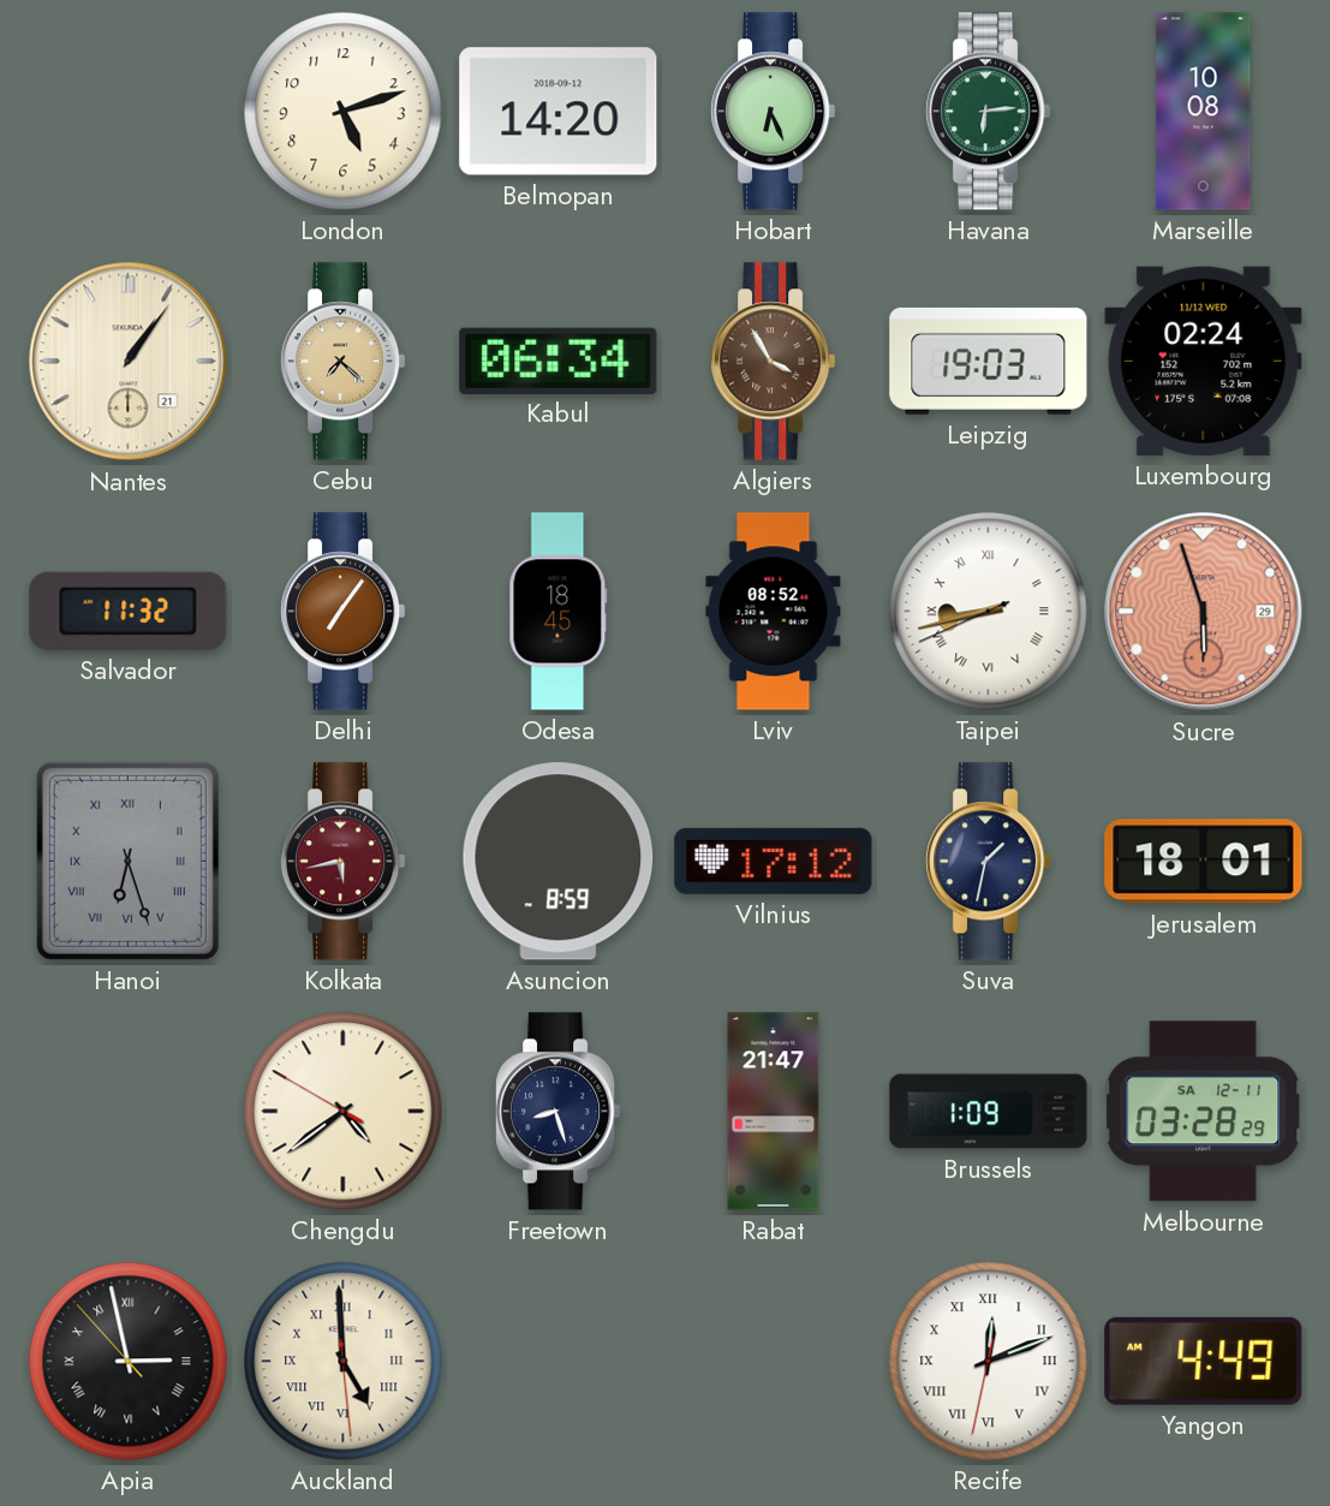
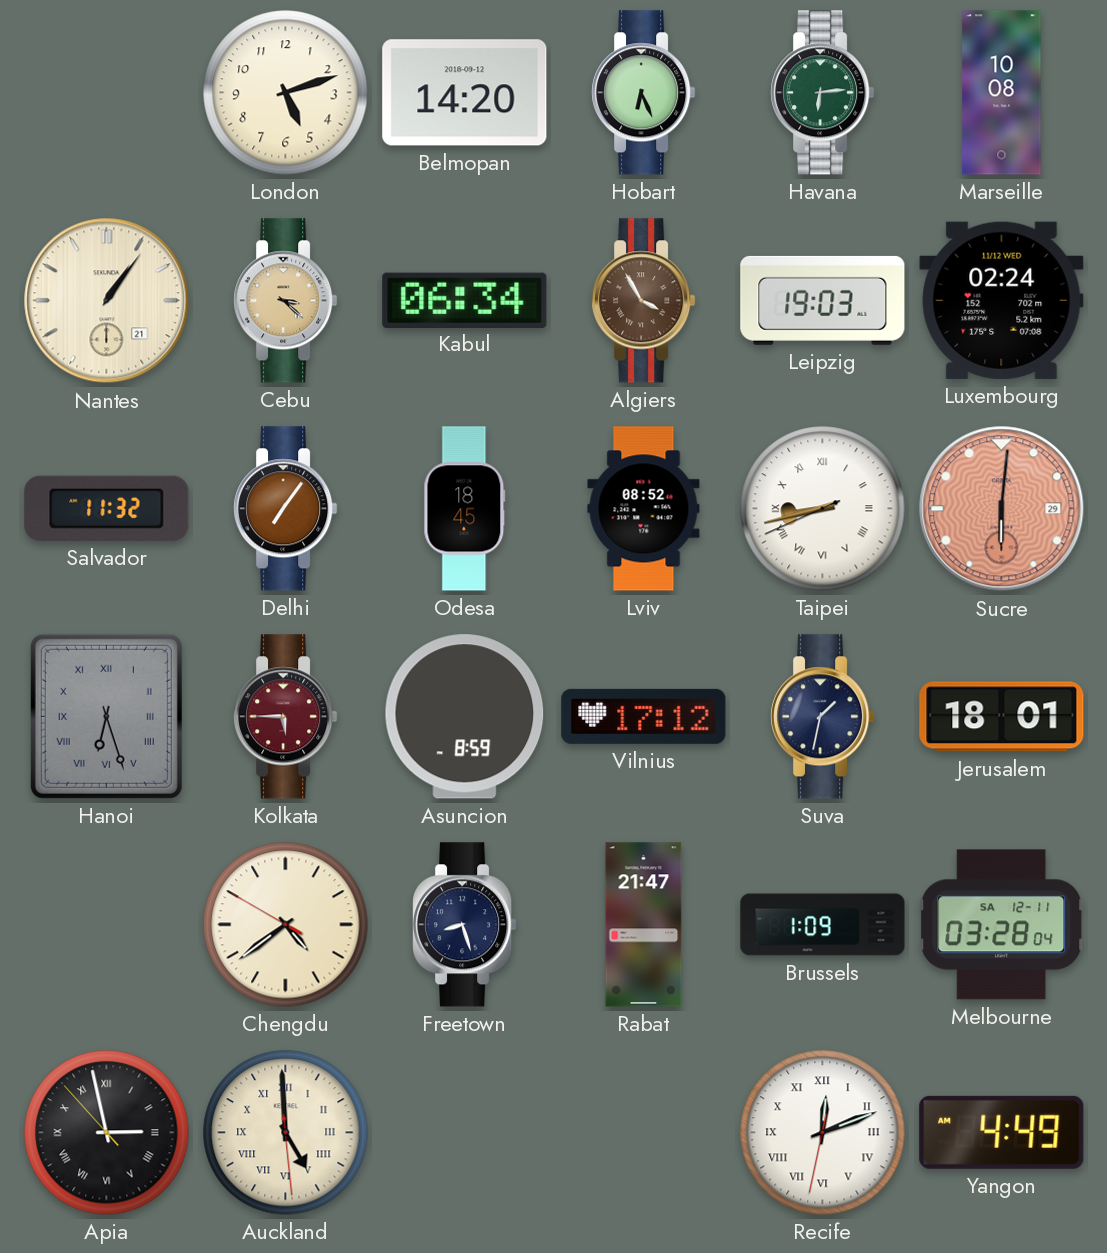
Cebu: 7:22 -> 3:22
Sucre: 5:57 -> 6:01
Kolkata: 5:43 -> 5:45
Melbourne: 03:28:29 -> 03:28:04
